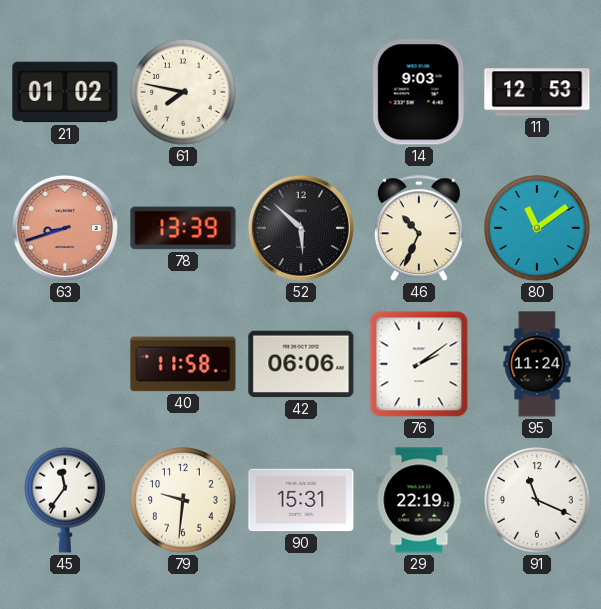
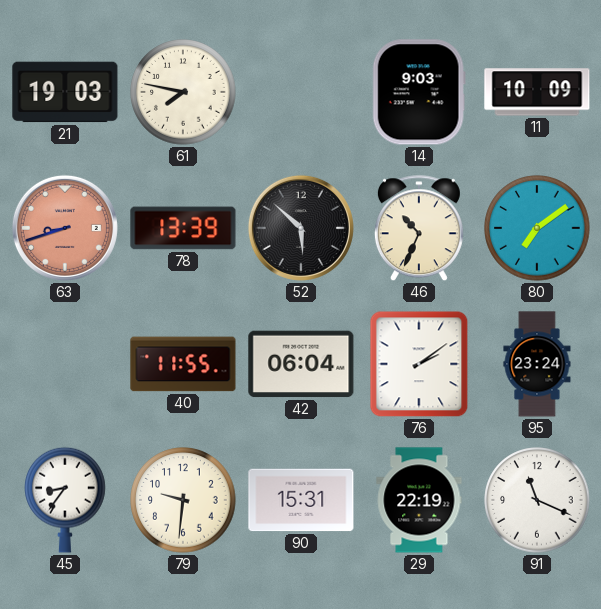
21: 01:02 -> 19:03
11: 12:53 -> 10:09
80: 11:09 -> 7:09
40: 11:58 -> 11:55
42: 06:06 -> 06:04
95: 11:24 -> 23:24
45: 11:36 -> 8:36
